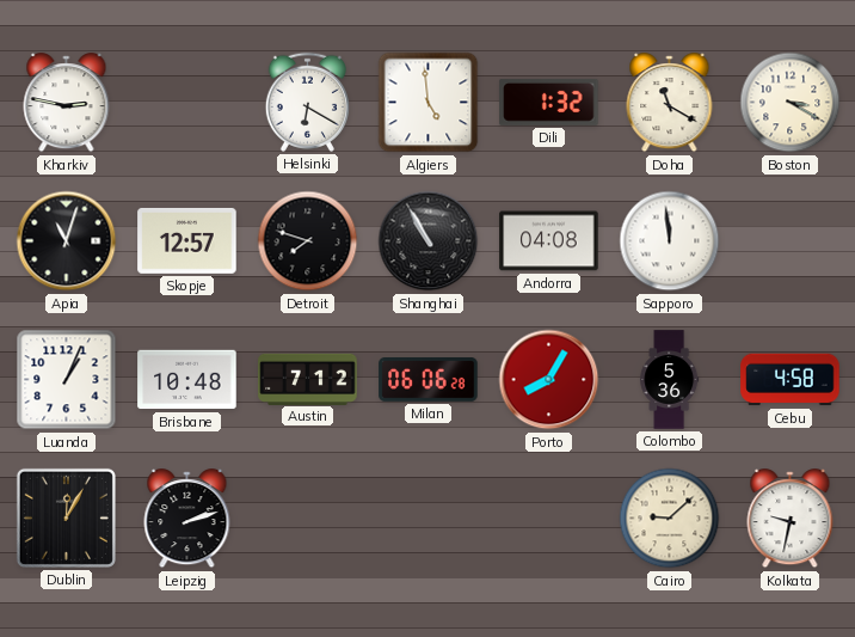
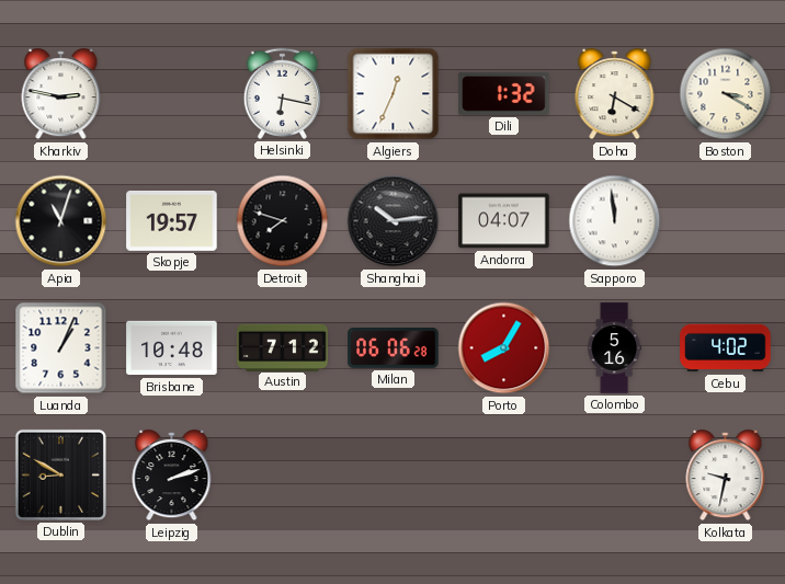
Helsinki: 6:20 -> 6:17
Algiers: 4:59 -> 12:34
Doha: 11:20 -> 6:20
Skopje: 12:57 -> 19:57
Shanghai: 10:55 -> 10:14
Andorra: 04:08 -> 04:07
Colombo: 5:36 -> 5:16
Cebu: 4:58 -> 4:02
Dublin: 12:05 -> 8:50
Cairo: 9:08 -> none
